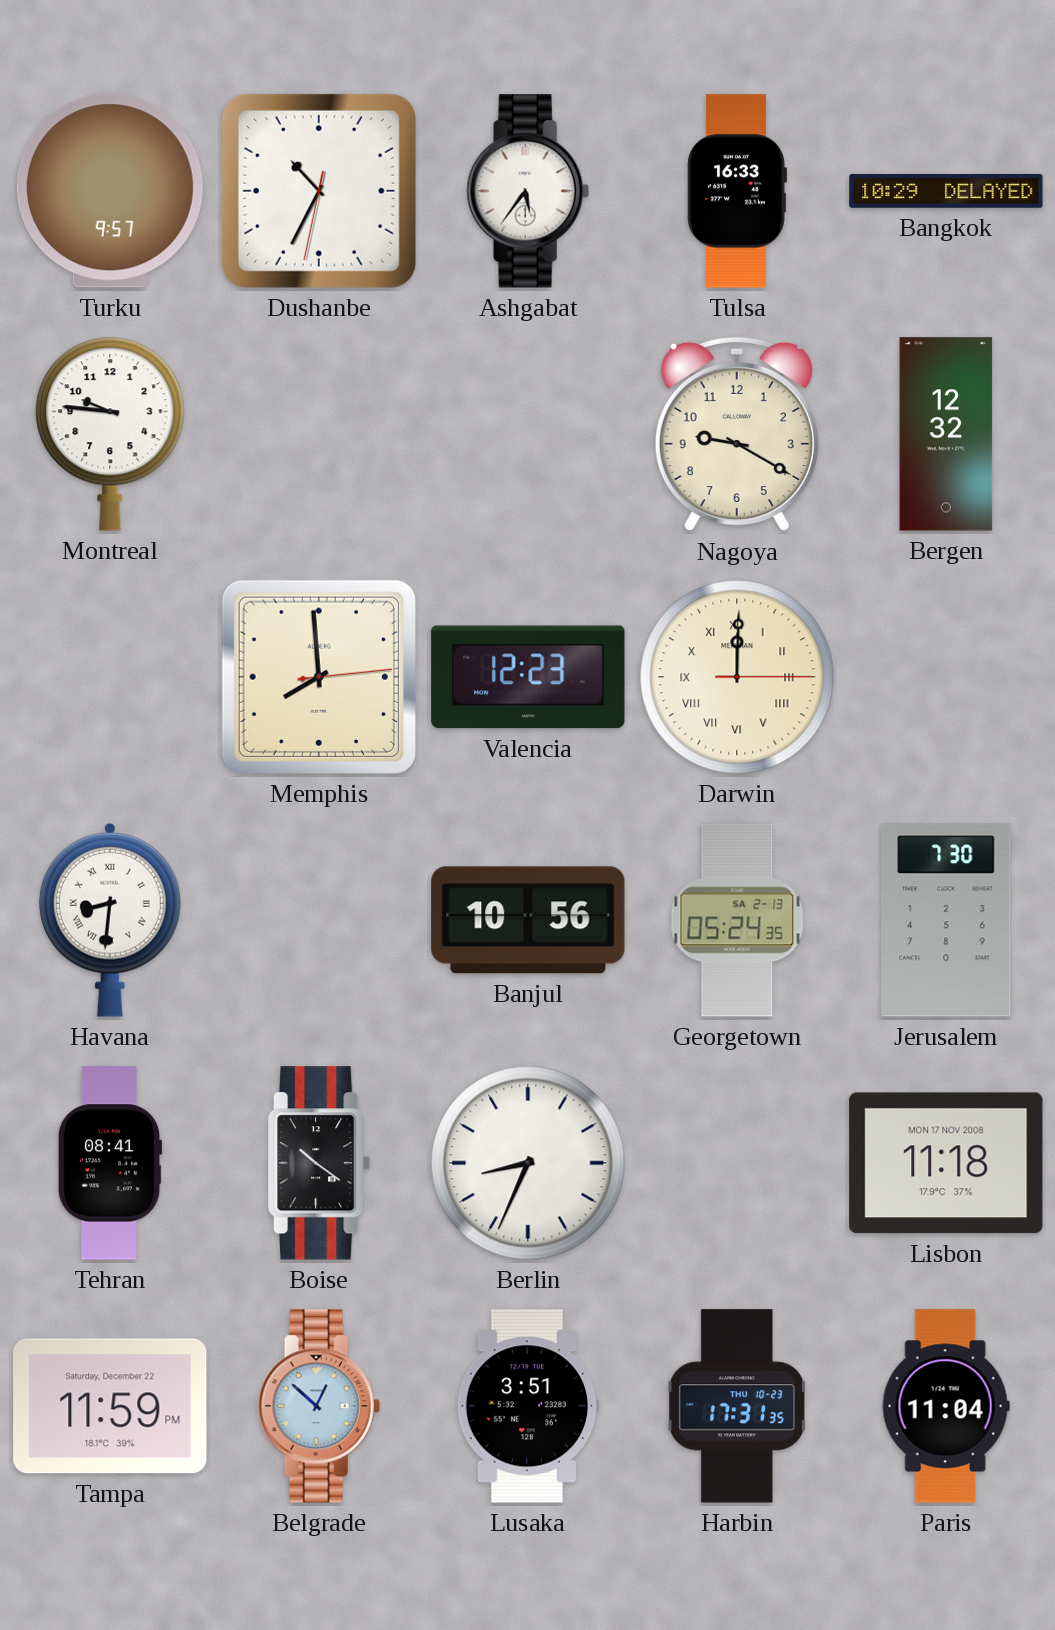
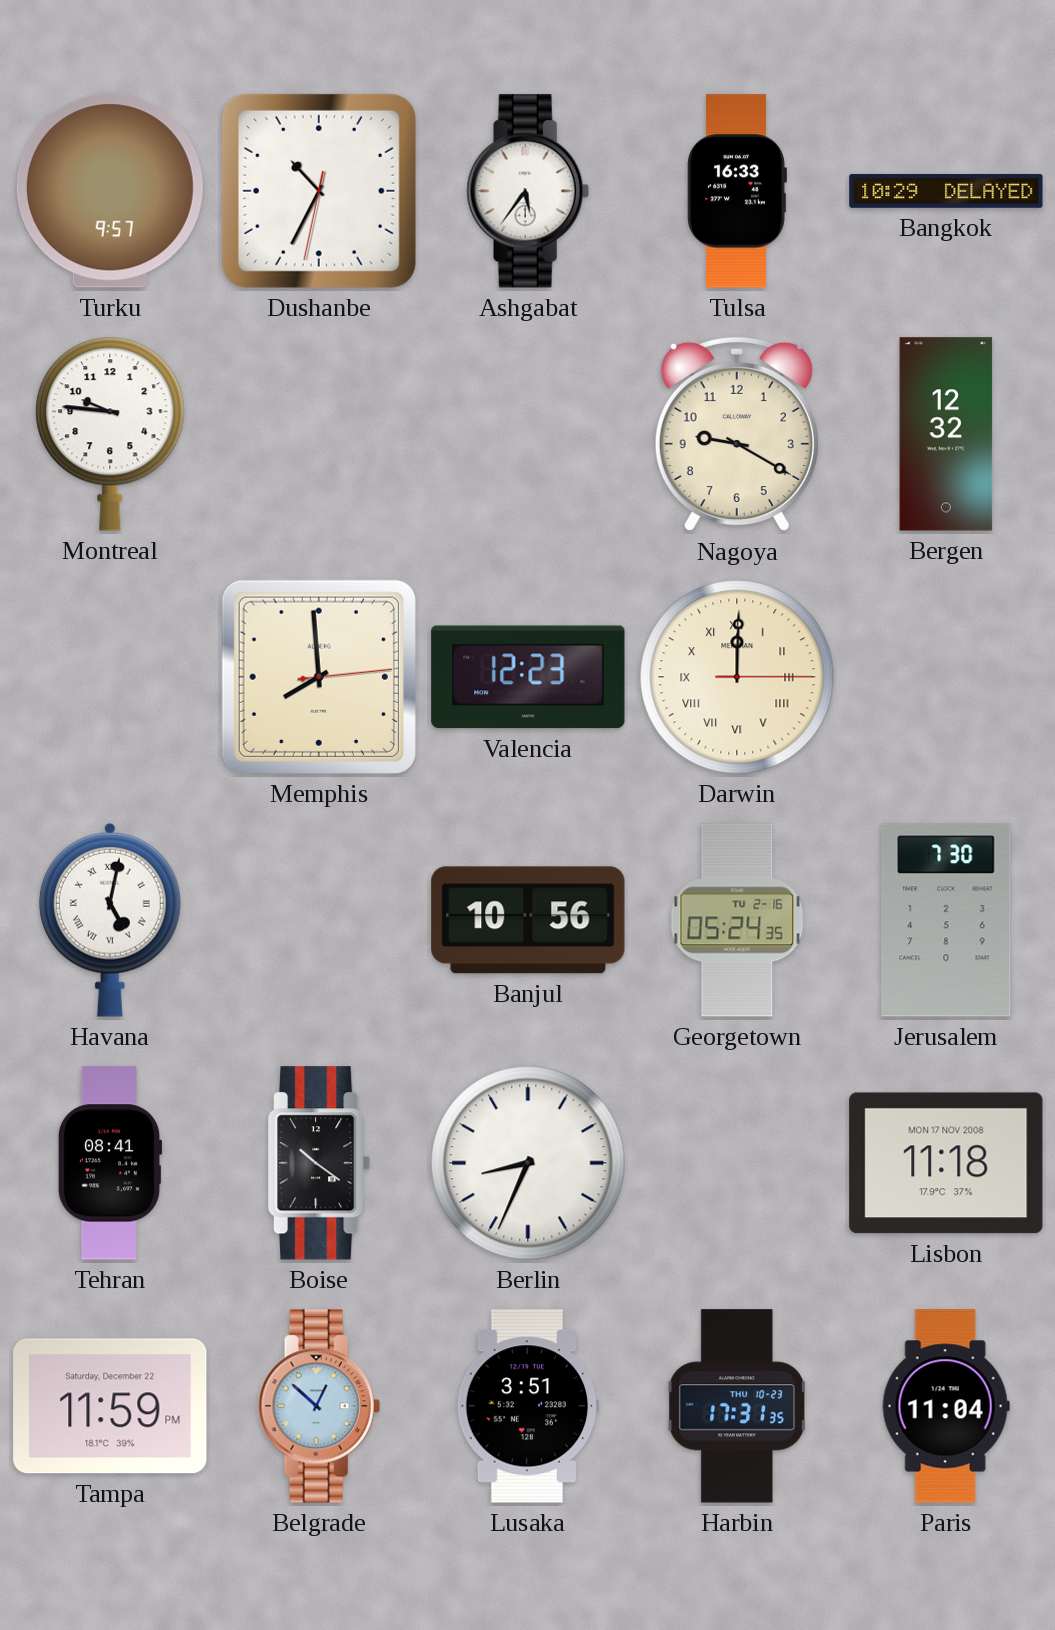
Havana: 8:31 -> 5:02
Georgetown date: SA 2-13 -> TU 2-16
